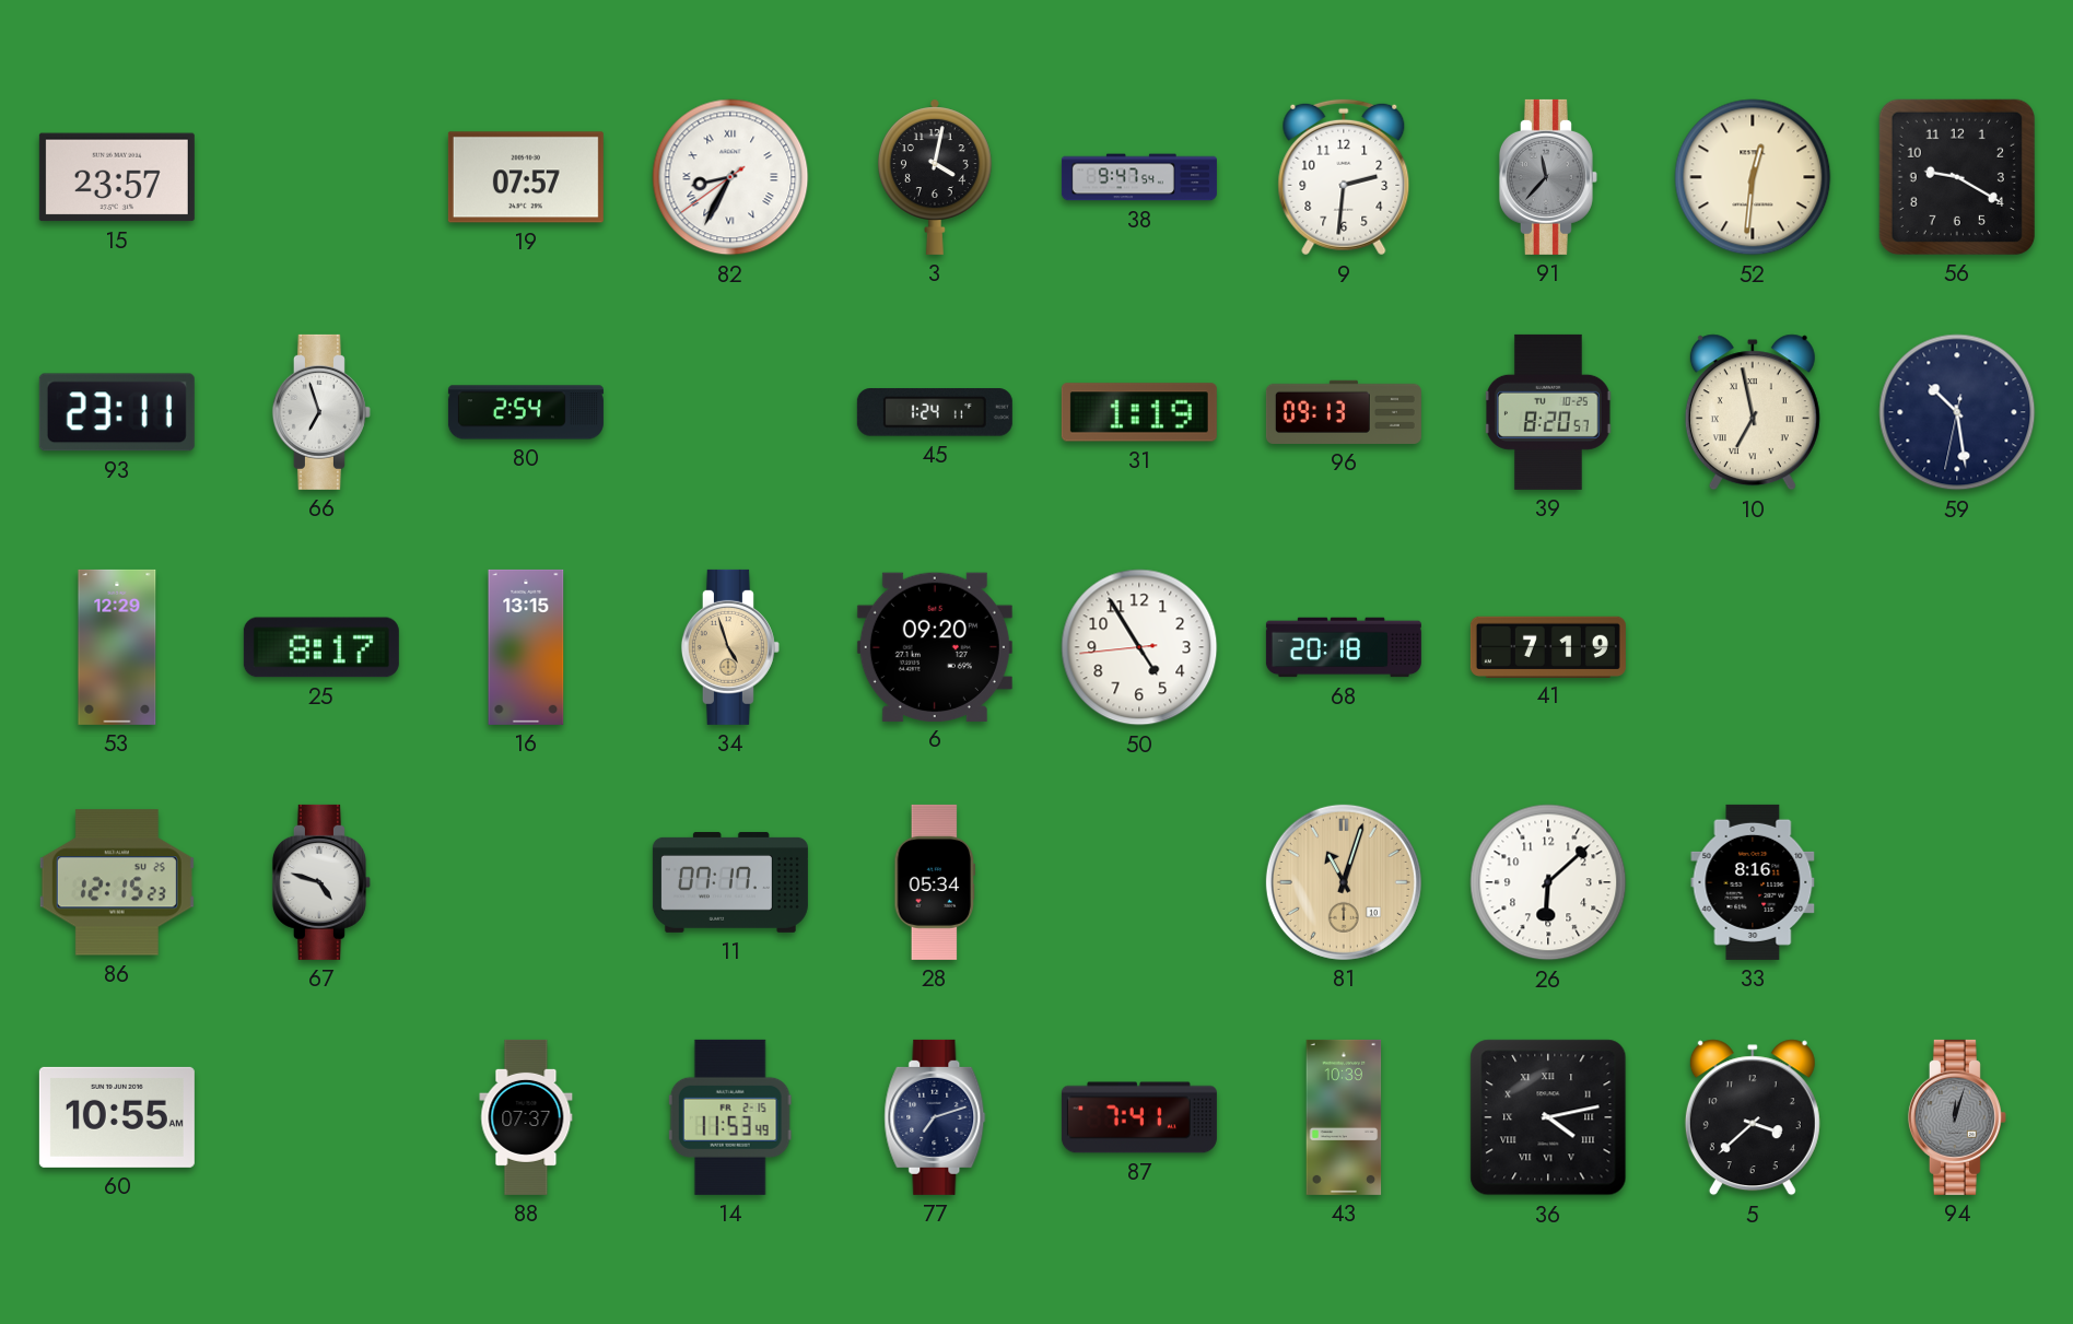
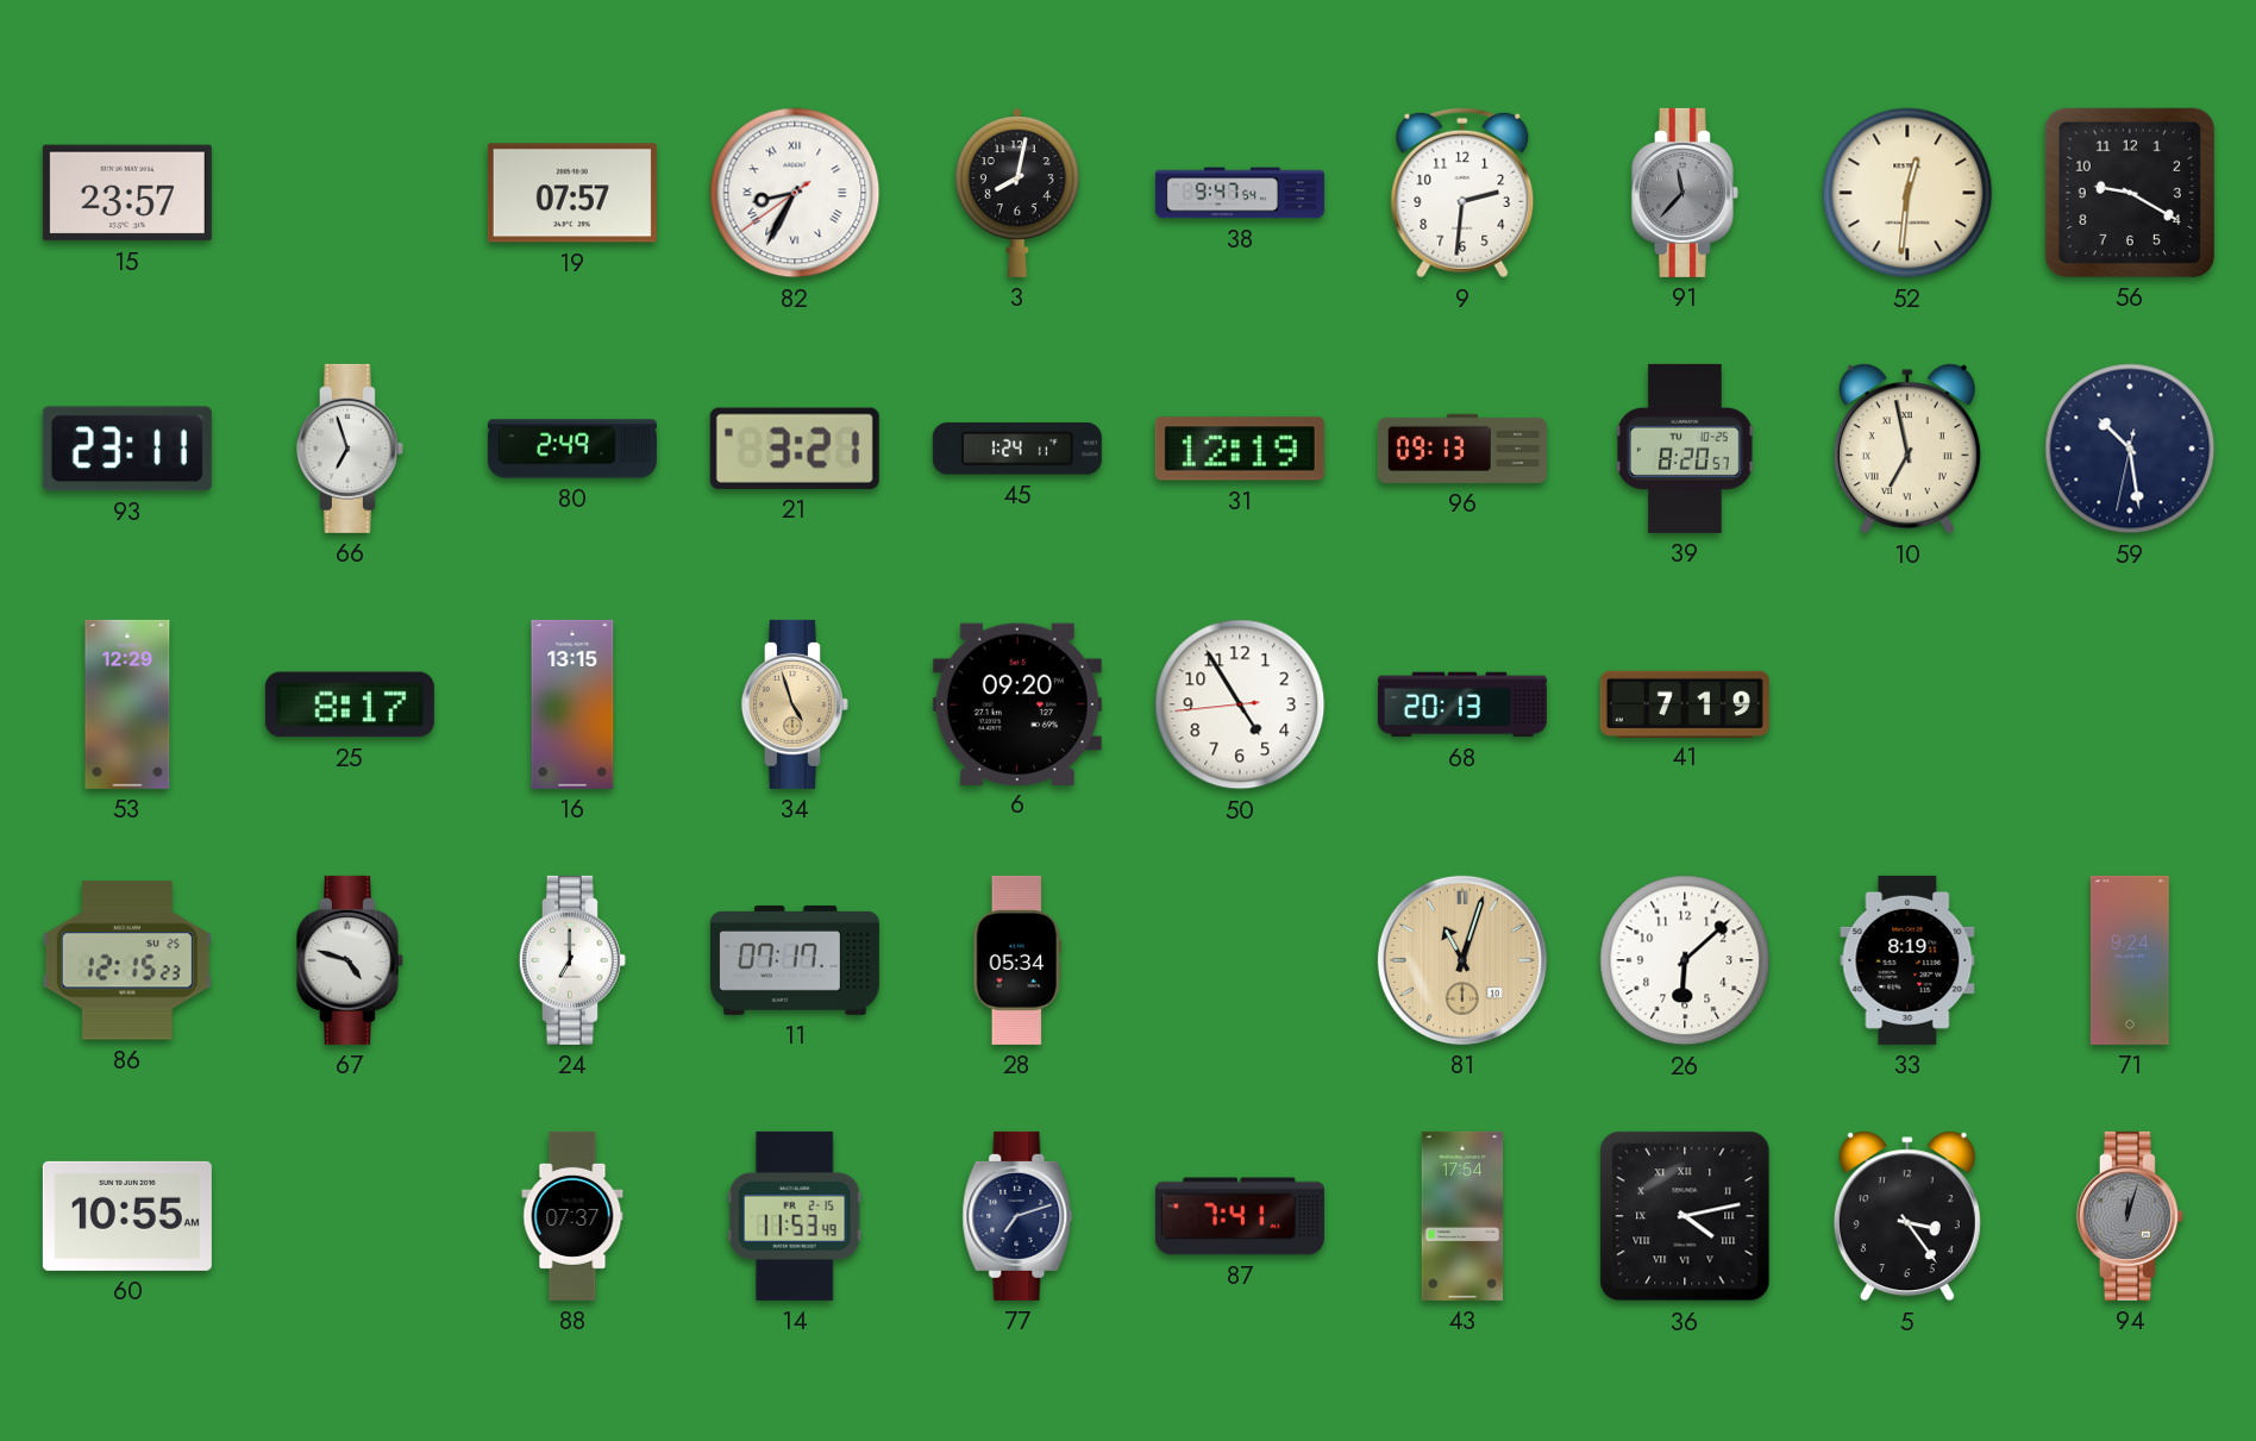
3: 4:02 -> 8:02
80: 2:54 -> 2:49
21: none -> 3:21
31: 1:19 -> 12:19
68: 20:18 -> 20:13
24: none -> 7:00
33: 8:16 -> 8:19
71: none -> 9:24
43: 10:39 -> 17:54
5: 3:38 -> 3:24
